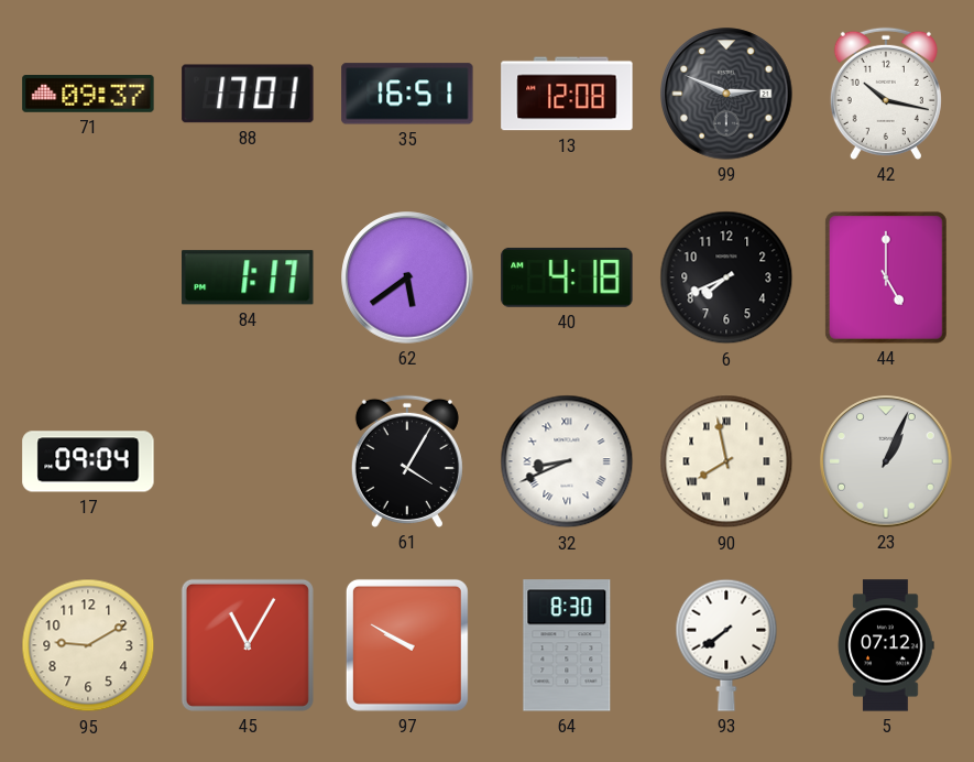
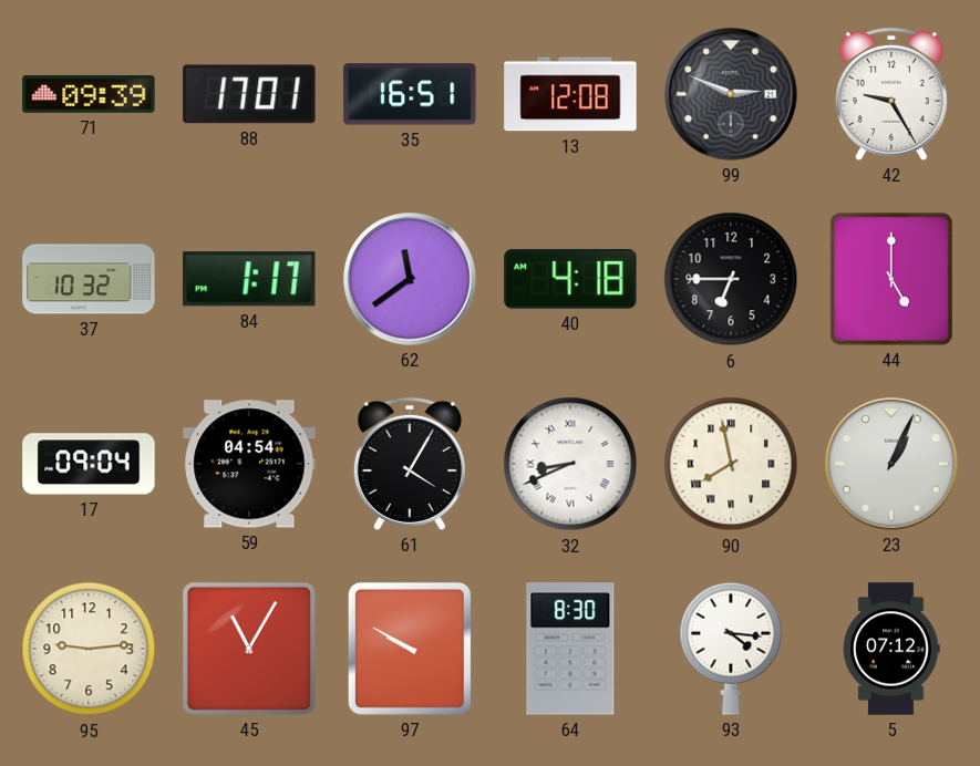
71: 09:37 -> 09:39
42: 10:17 -> 9:25
37: none -> 10:32
62: 5:39 -> 11:39
6: 7:41 -> 6:45
59: none -> 04:54
95: 9:10 -> 9:14
93: 7:39 -> 4:16
